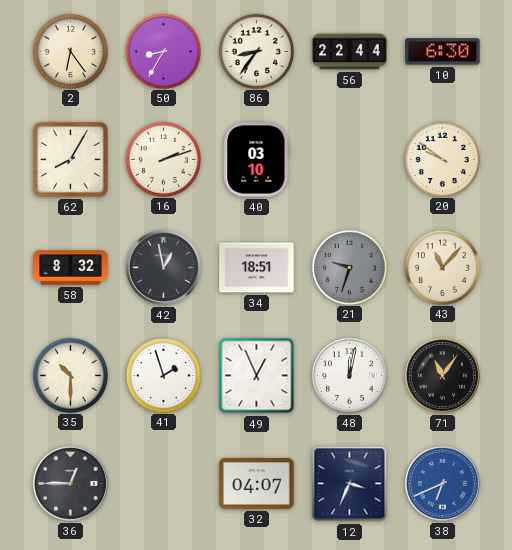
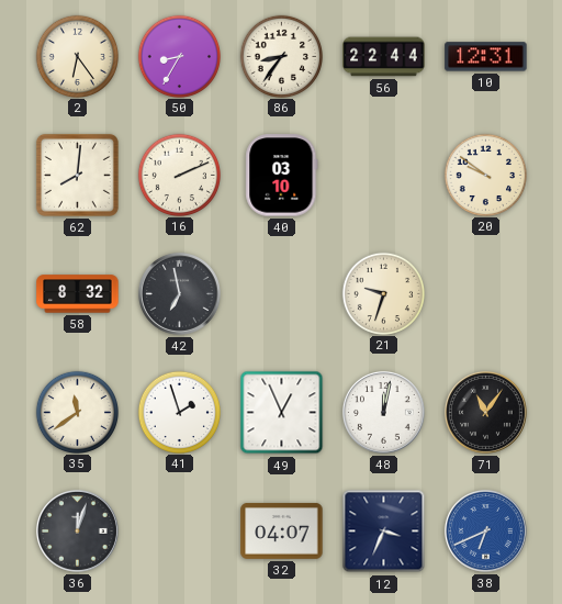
10: 6:30 -> 12:31
62: 8:05 -> 8:01
16: 2:12 -> 2:11
42: 12:58 -> 6:58
34: 18:51 -> none
21 dial: grey -> cream
43: 11:07 -> none
35: 10:30 -> 11:39
36: 12:45 -> 12:03
